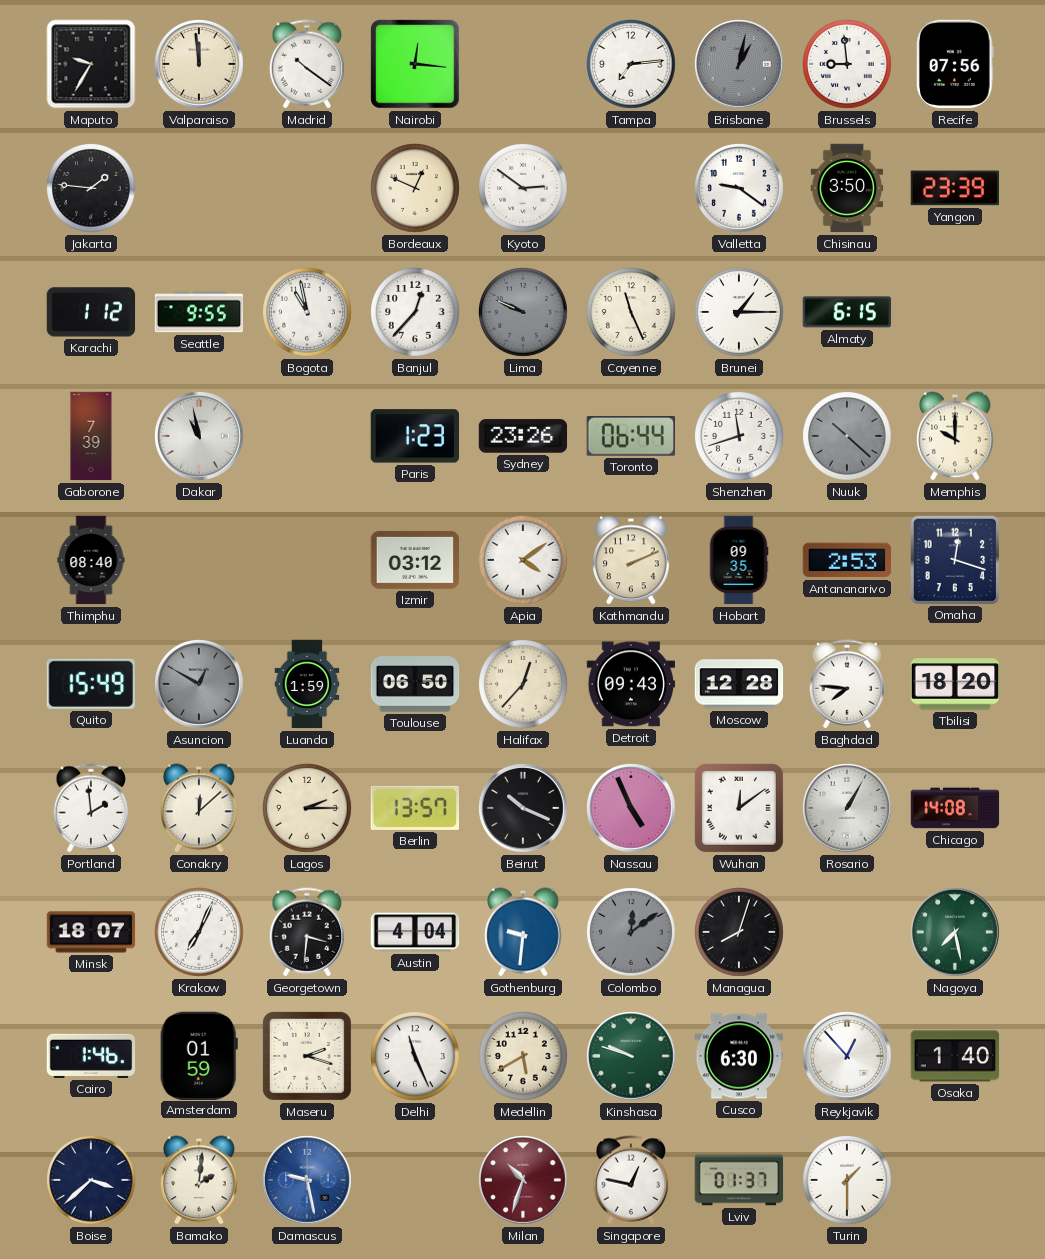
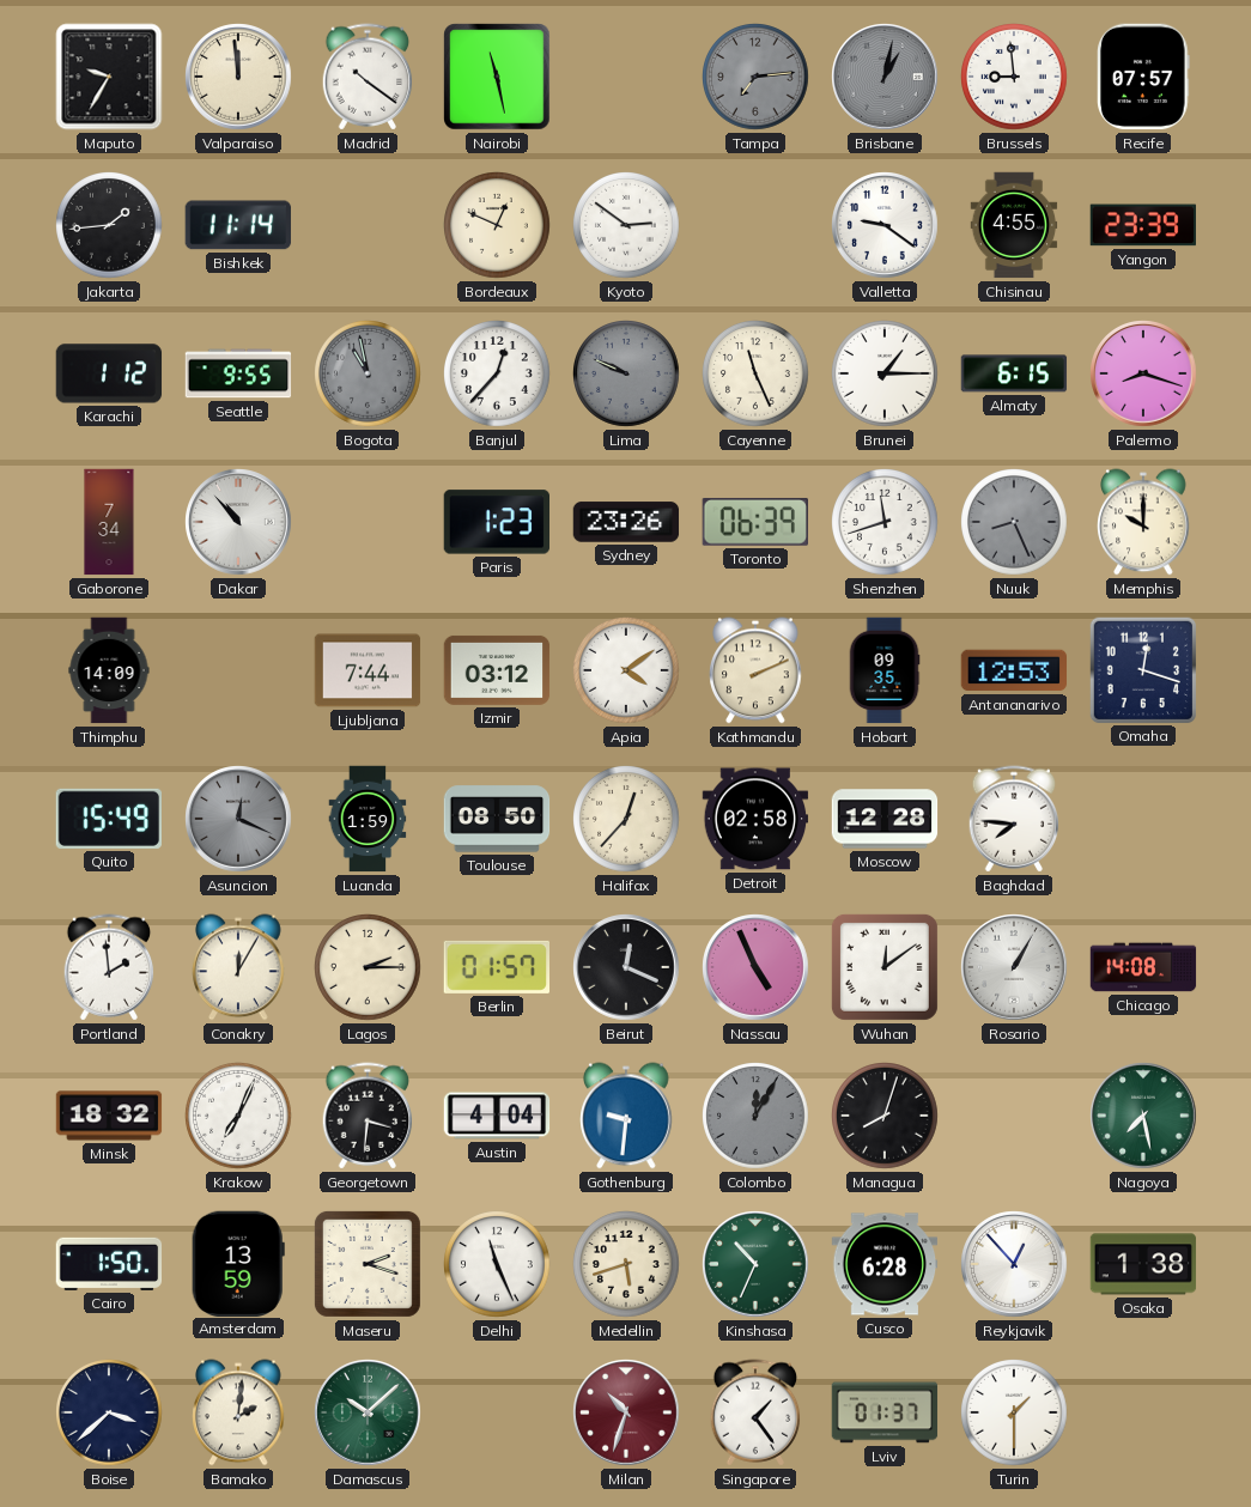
Nairobi: 12:16 -> 11:28
Tampa dial: white -> grey
Recife: 07:56 -> 07:57
Jakarta: 1:46 -> 1:44
Bishkek: none -> 11:14
Chisinau: 3:50 -> 4:55
Bogota dial: white -> grey
Palermo: none -> 8:18
Gaborone: 7:39 -> 7:34
Dakar: 10:58 -> 10:53
Toronto: 06:44 -> 06:39
Nuuk: 10:22 -> 8:26
Thimphu: 08:40 -> 14:09
Ljubljana: none -> 7:44
Antananarivo: 2:53 -> 12:53
Asuncion: 12:50 -> 12:19
Toulouse: 06:50 -> 08:50
Detroit: 09:43 -> 02:58
Tbilisi: 18:20 -> none
Conakry: 12:08 -> 12:05
Berlin: 13:57 -> 01:57
Beirut: 10:19 -> 12:19
Minsk: 18:07 -> 18:32
Colombo: 12:09 -> 12:05
Cairo: 1:46 -> 1:50
Amsterdam: 01:59 -> 13:59
Medellin: 5:40 -> 5:42
Kinshasa: 9:48 -> 10:34
Cusco: 6:30 -> 6:28
Osaka: 1:40 -> 1:38
Damascus: 9:28 -> 10:08
Damascus dial: blue -> green
Singapore: 12:47 -> 1:24
